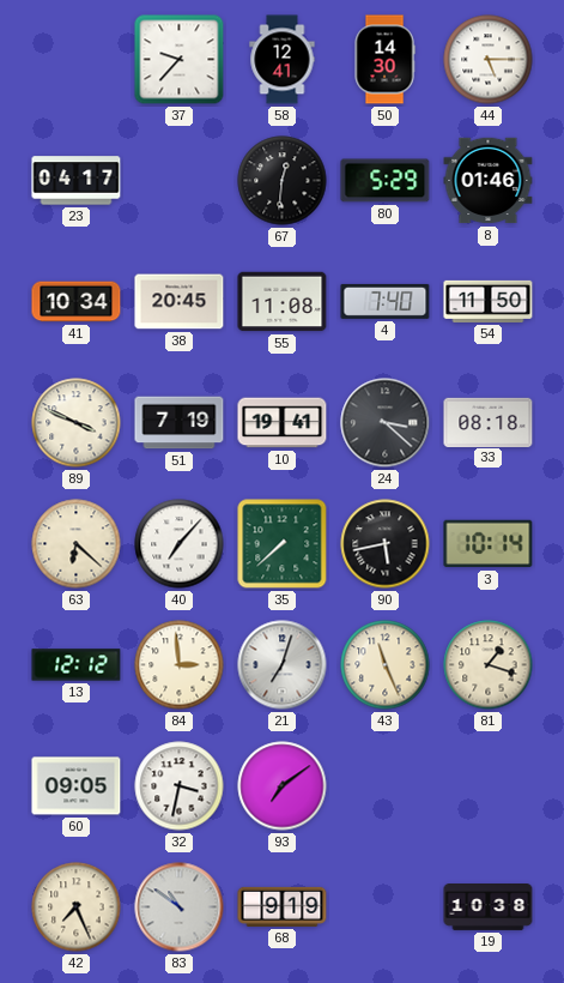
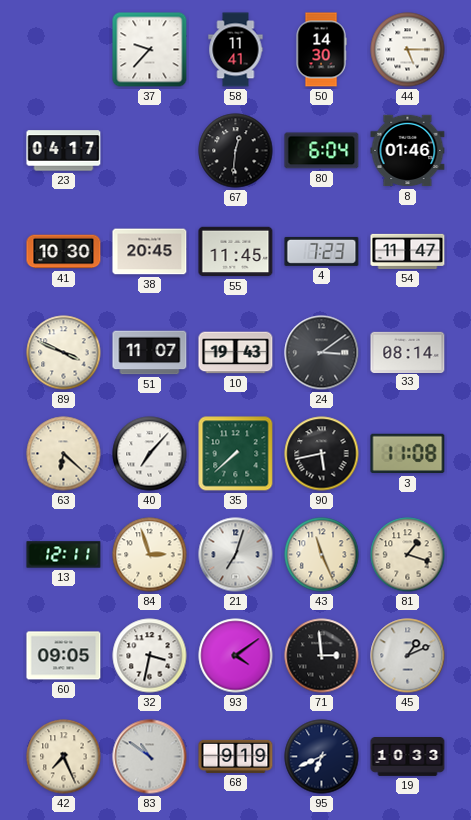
58: 12:41 -> 11:41
80: 5:29 -> 6:04
41: 10:34 -> 10:30
55: 11:08 -> 11:45
4: 7:40 -> 7:23
54: 11:50 -> 11:47
51: 7:19 -> 11:07
10: 19:41 -> 19:43
24: 3:22 -> 3:09
33: 08:18 -> 08:14
3: 10:14 -> 11:08
13: 12:12 -> 12:11
84: 2:59 -> 2:57
93: 7:09 -> 4:09
71: none -> 2:59
45: none -> 1:11
95: none -> 6:41
19: 10:38 -> 10:33
